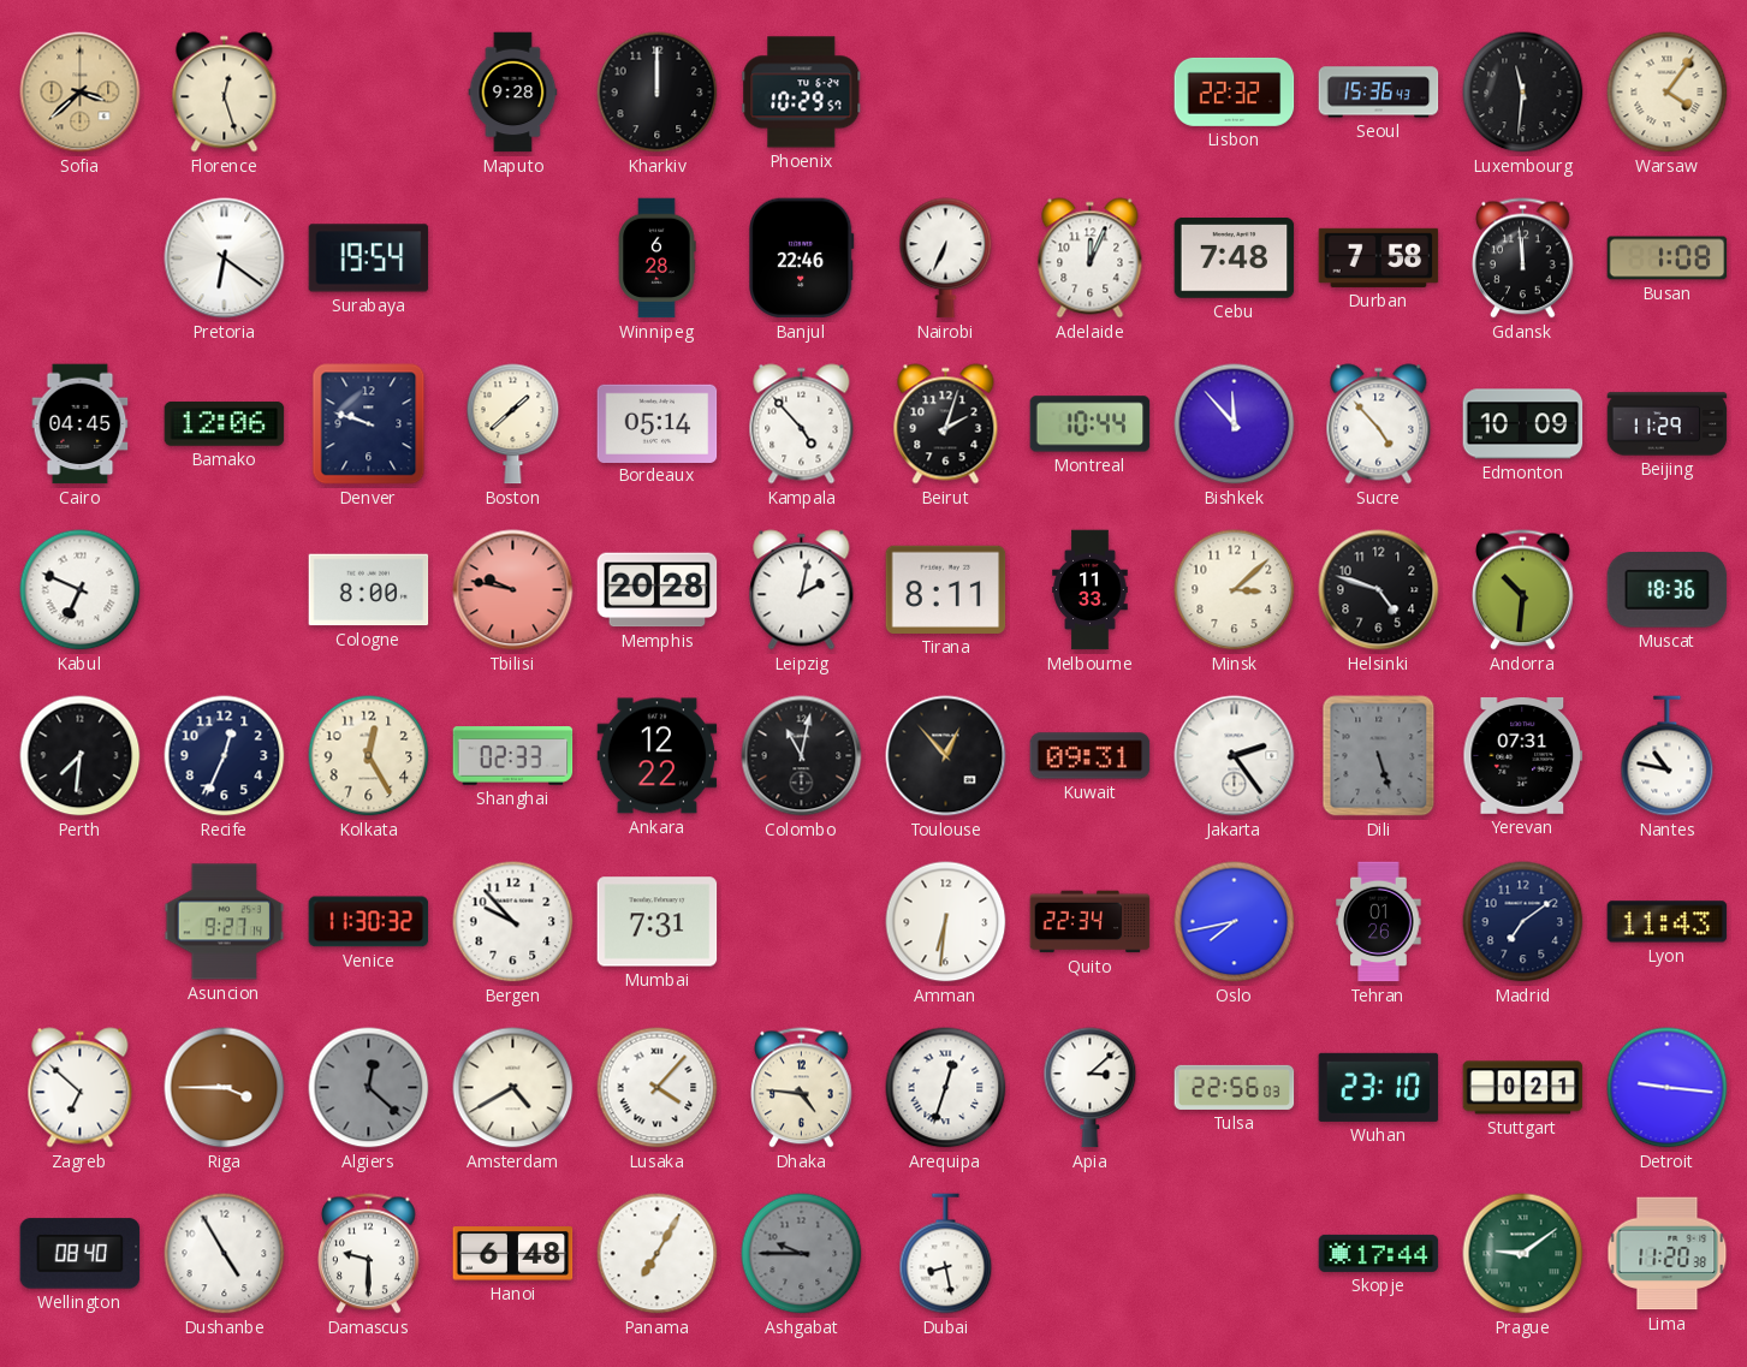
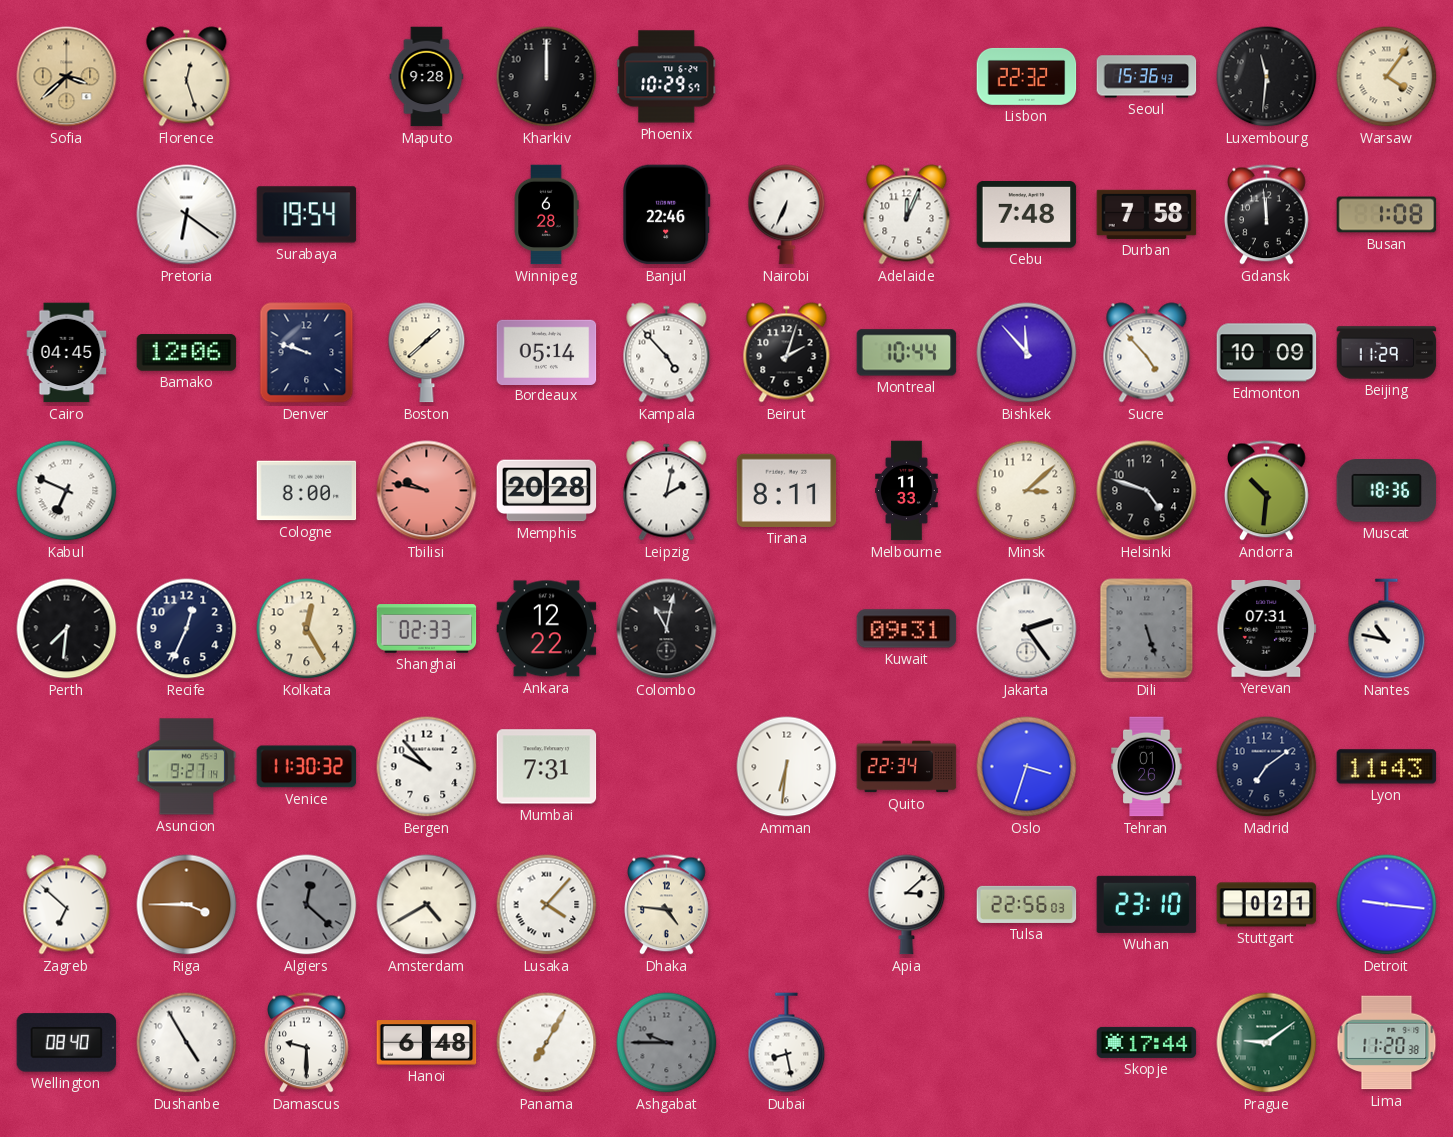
Toulouse: 12:53 -> none
Oslo: 7:43 -> 3:33
Arequipa: 12:33 -> none
